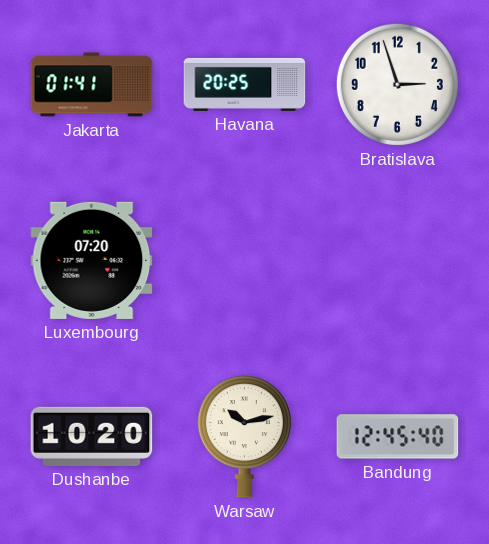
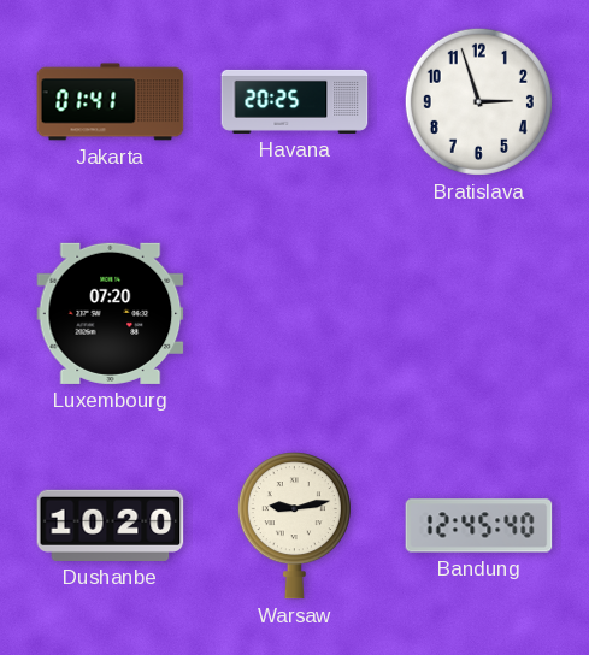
Warsaw: 10:13 -> 9:13
